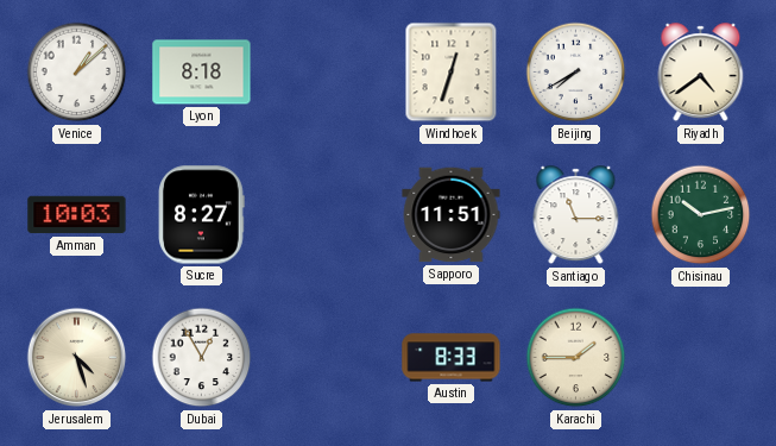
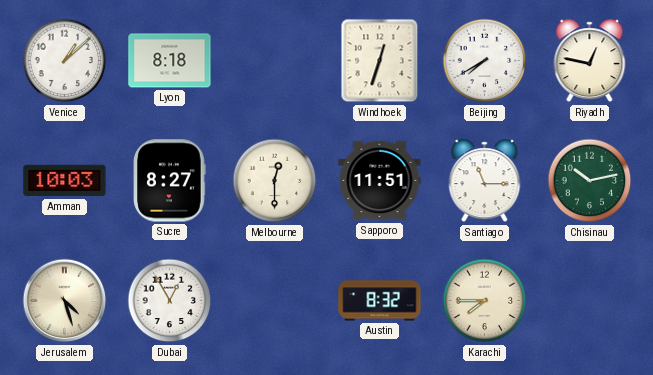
Riyadh: 4:39 -> 12:47
Melbourne: none -> 12:30
Austin: 8:33 -> 8:32
Karachi: 1:45 -> 7:45
